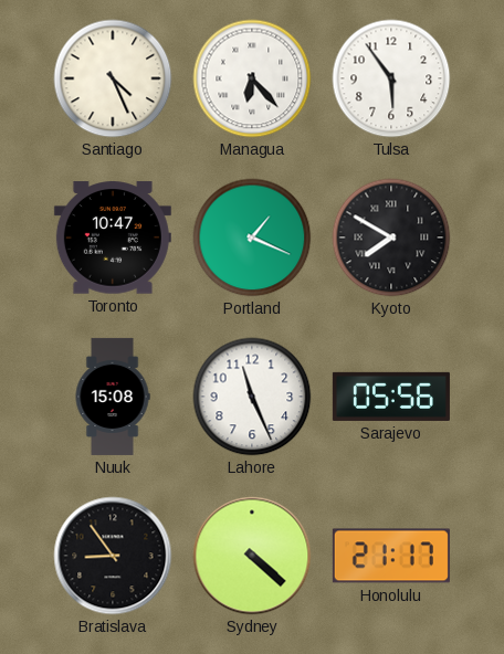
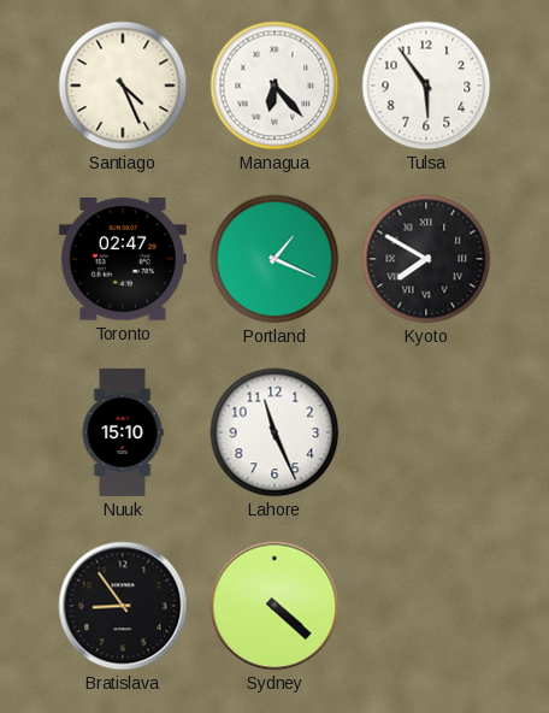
Toronto: 10:47 -> 02:47
Nuuk: 15:08 -> 15:10
Sarajevo: 05:56 -> none
Honolulu: 21:17 -> none
